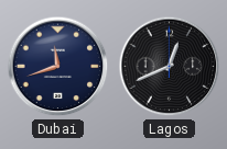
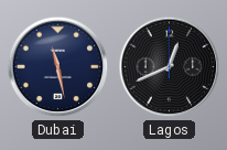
Dubai: 11:42 -> 11:28
